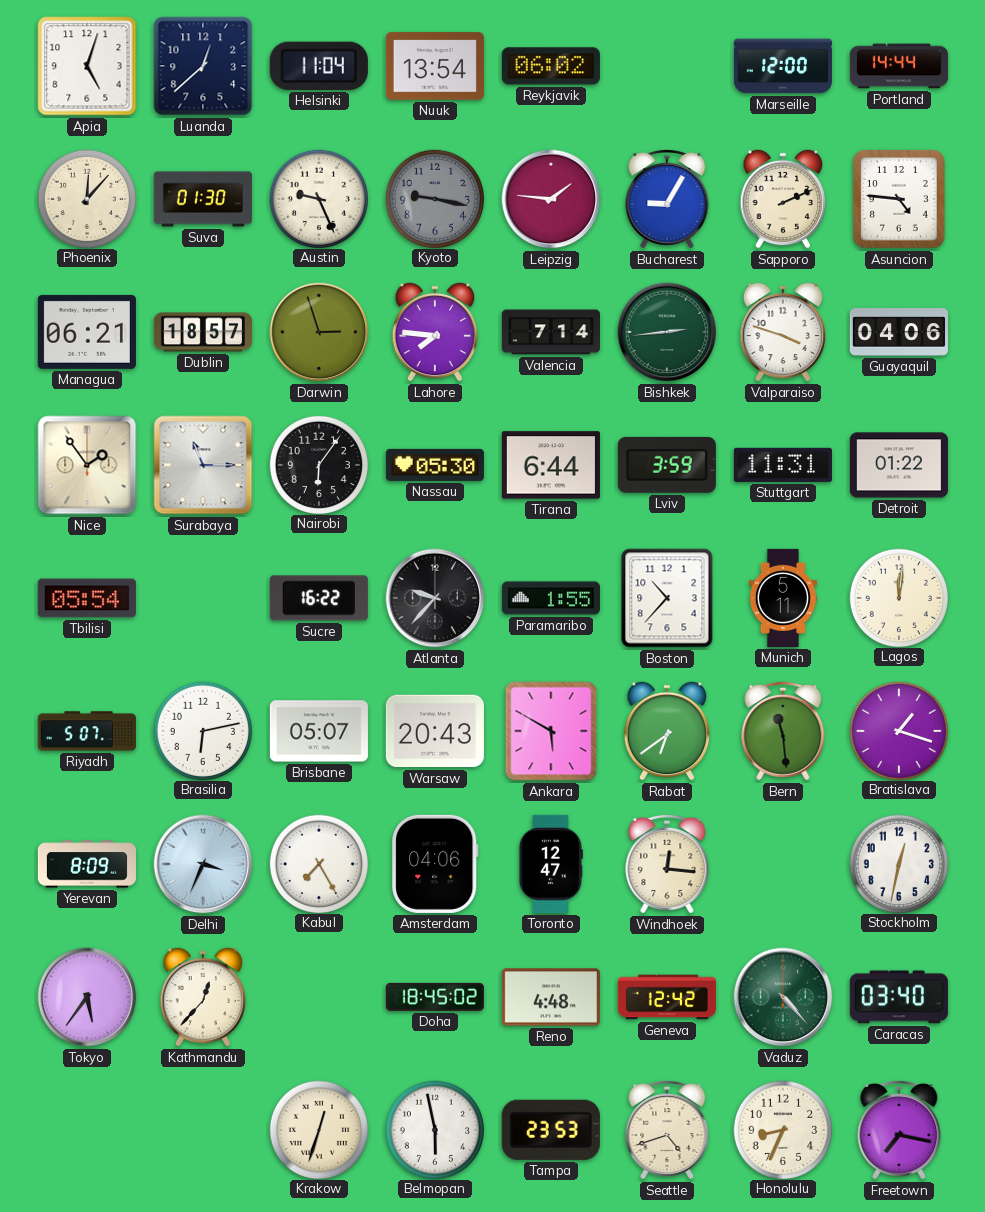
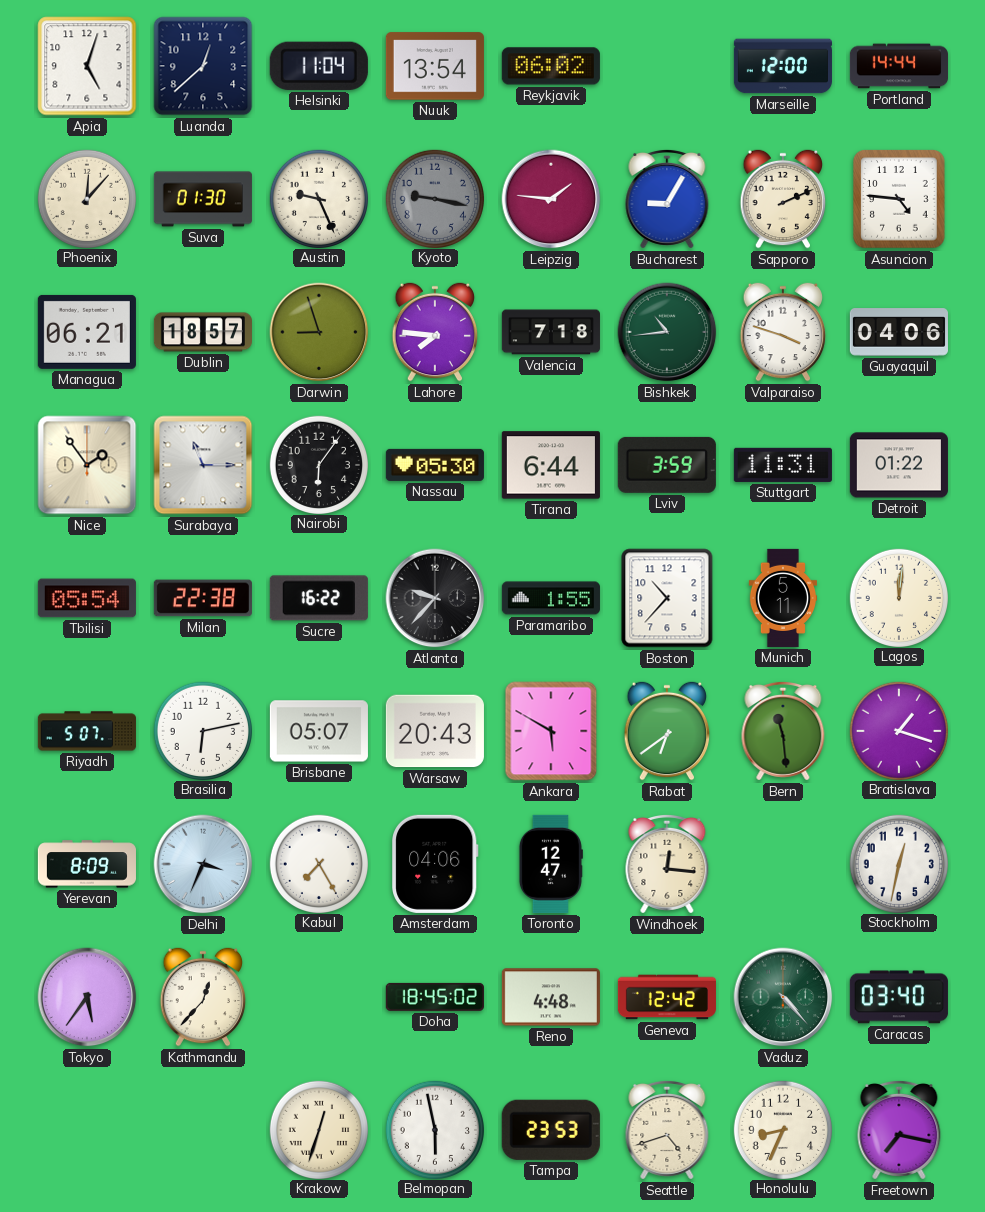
Darwin: 2:57 -> 8:57
Valencia: 7:14 -> 7:18
Bishkek: 2:44 -> 10:44
Milan: none -> 22:38
